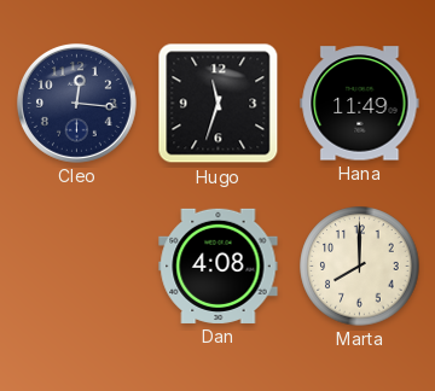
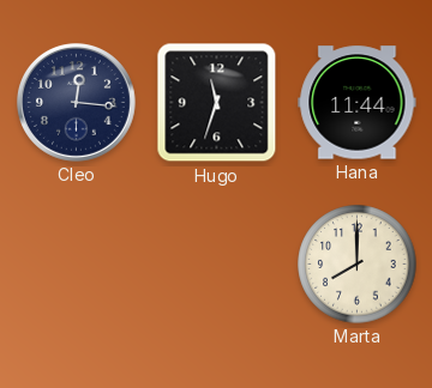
Hana: 11:49 -> 11:44
Dan: 4:08 -> none
